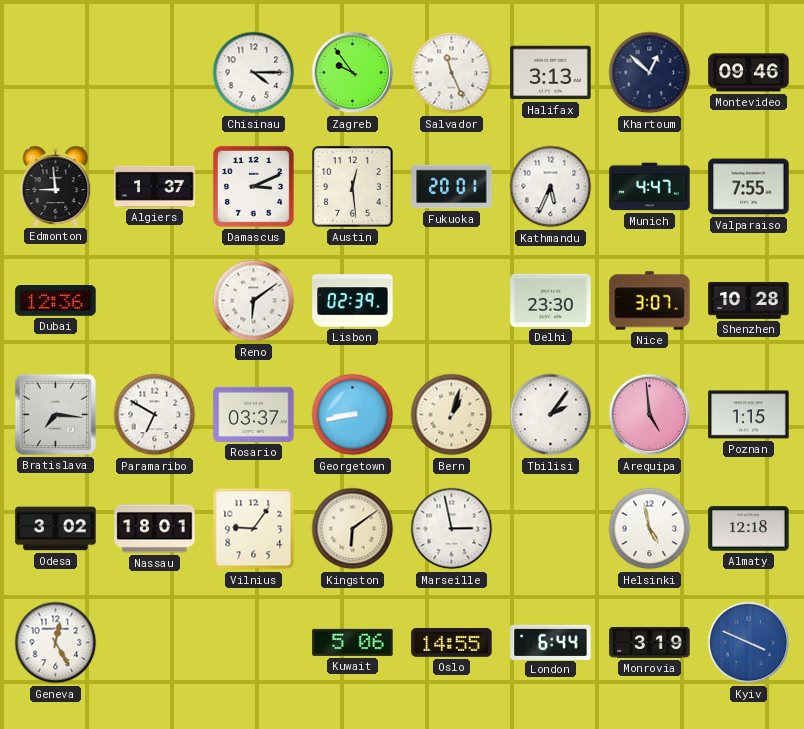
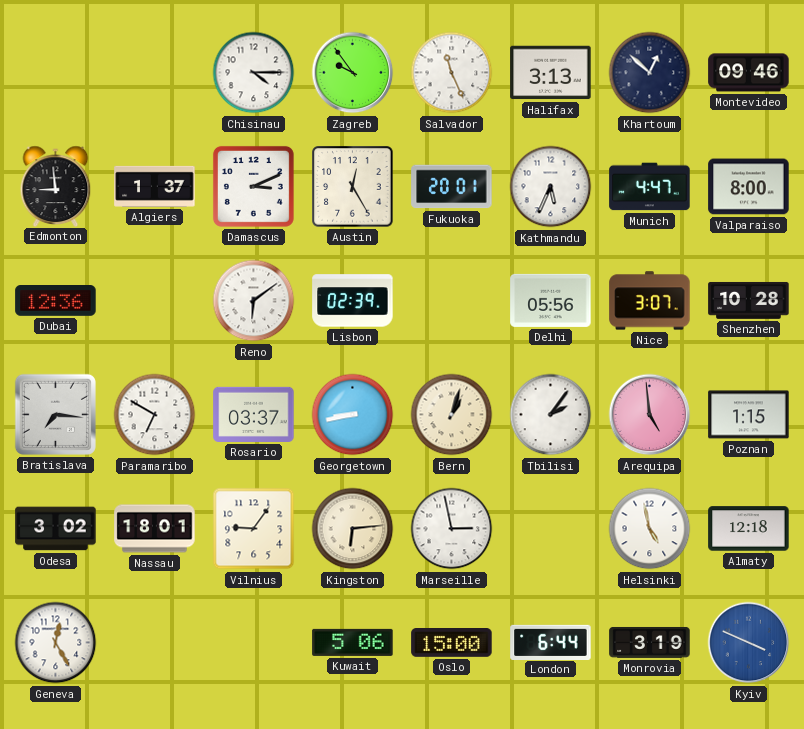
Austin: 12:29 -> 12:25
Valparaiso: 7:55 -> 8:00
Delhi: 23:30 -> 05:56
Kingston: 6:09 -> 6:14
Oslo: 14:55 -> 15:00
